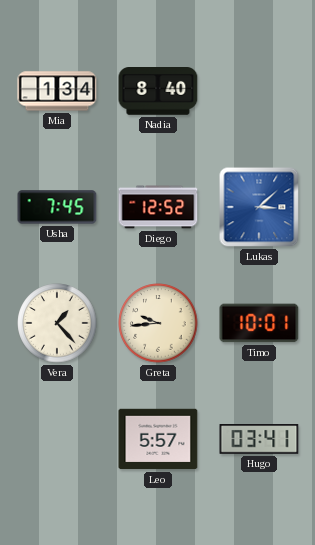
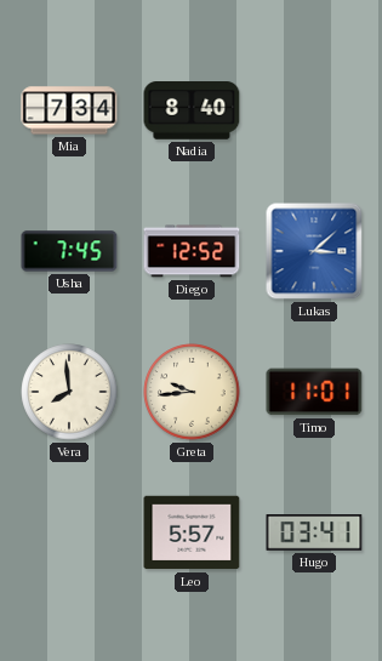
Mia: 1:34 -> 7:34
Vera: 1:23 -> 7:59
Timo: 10:01 -> 11:01
